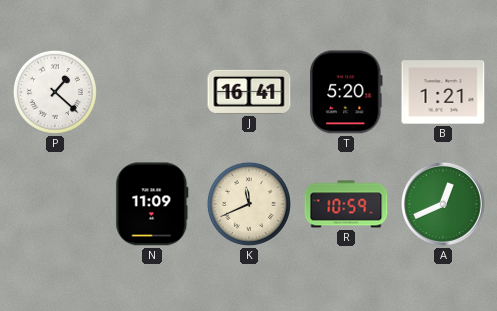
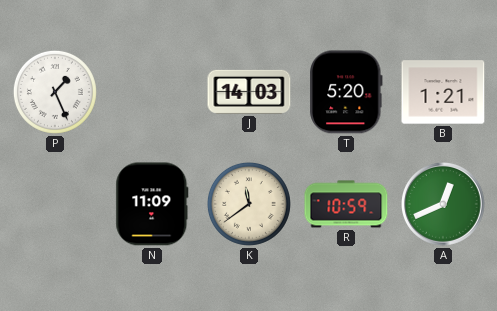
P: 1:22 -> 1:26
J: 16:41 -> 14:03
K: 11:41 -> 11:39
